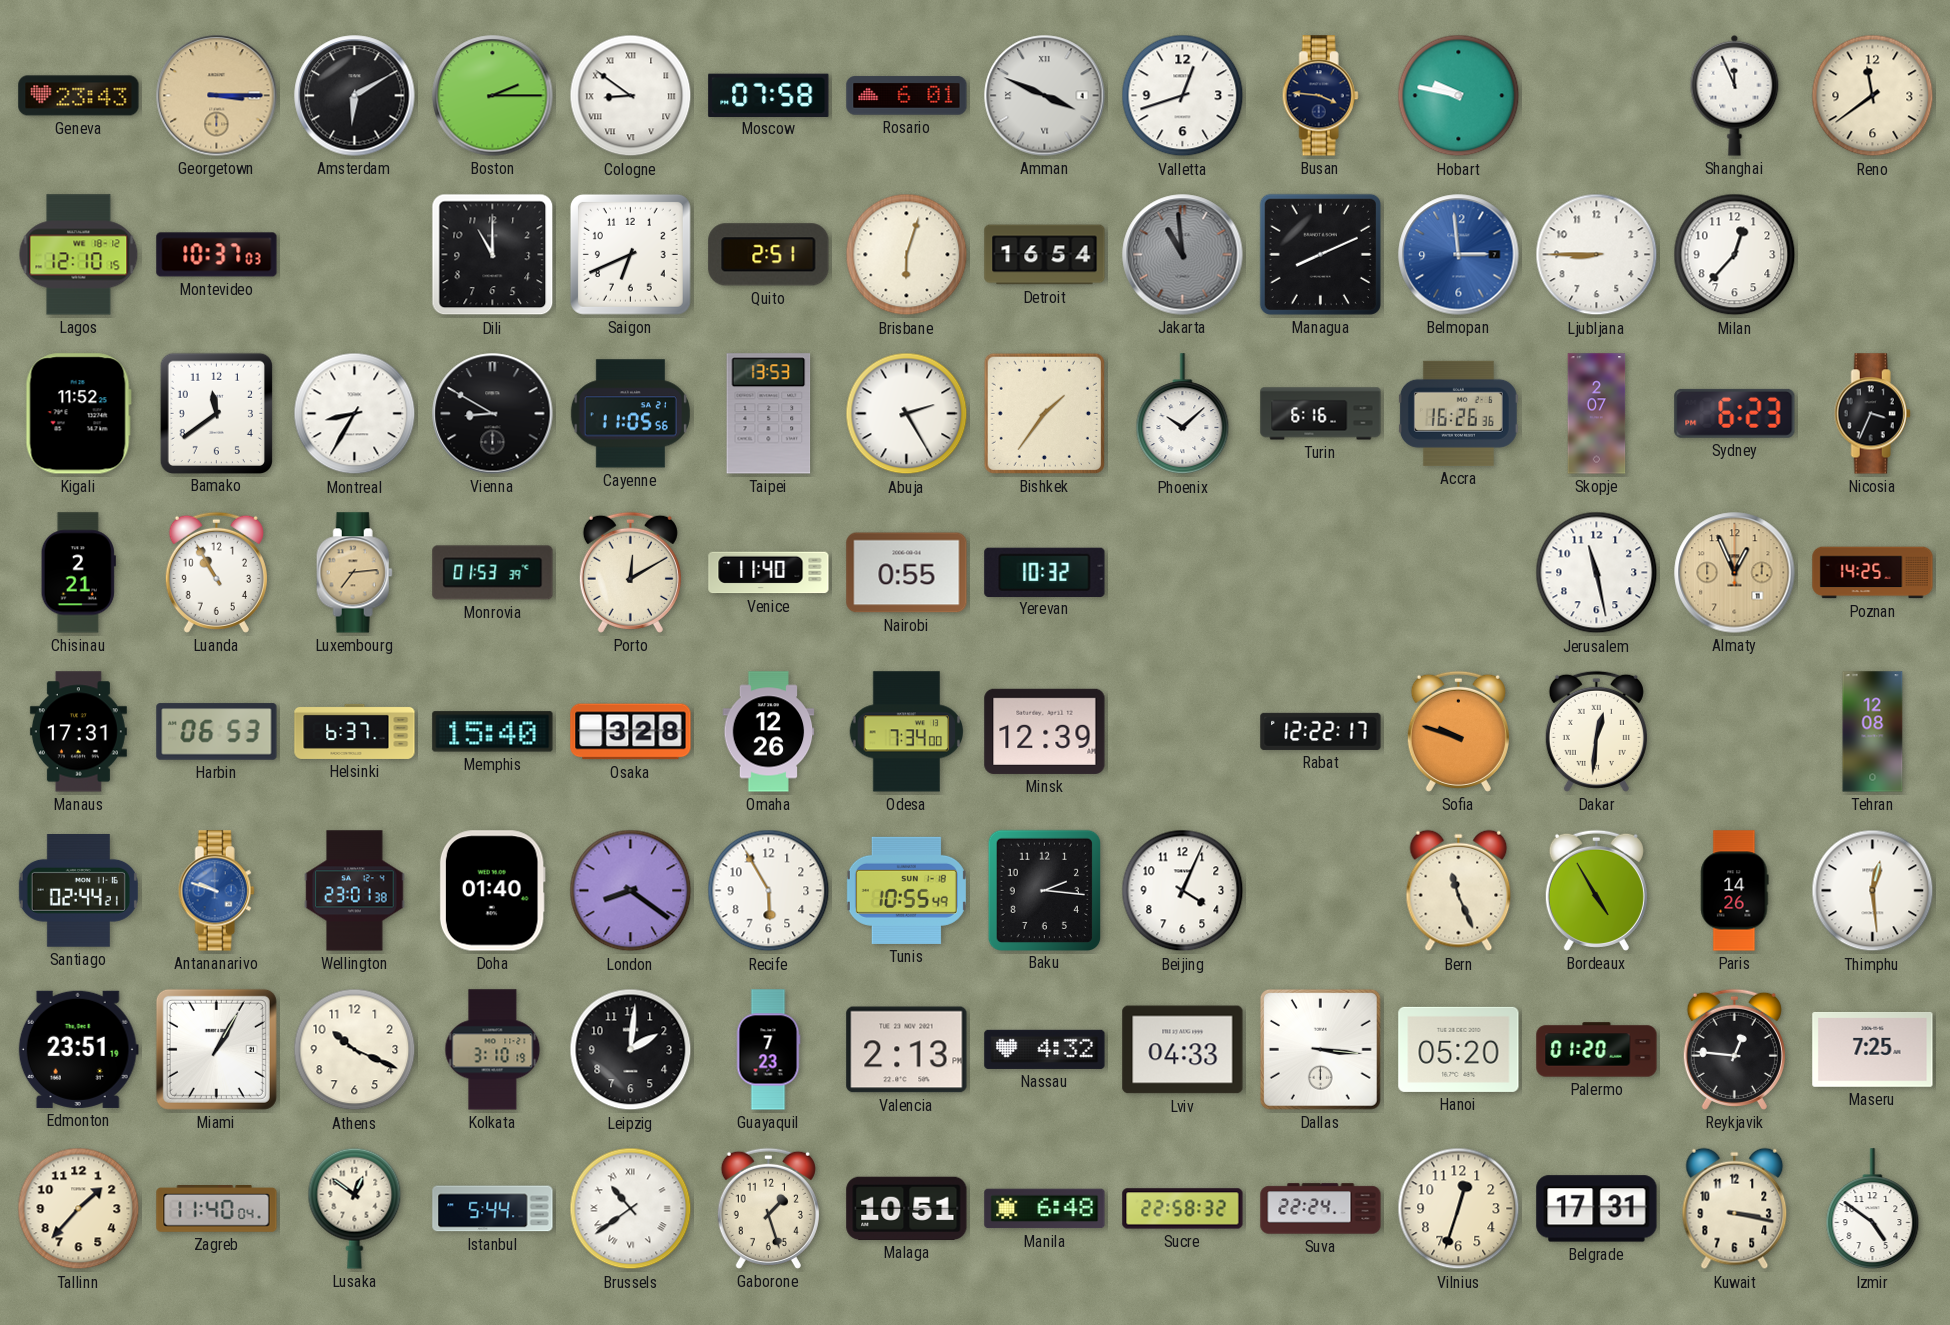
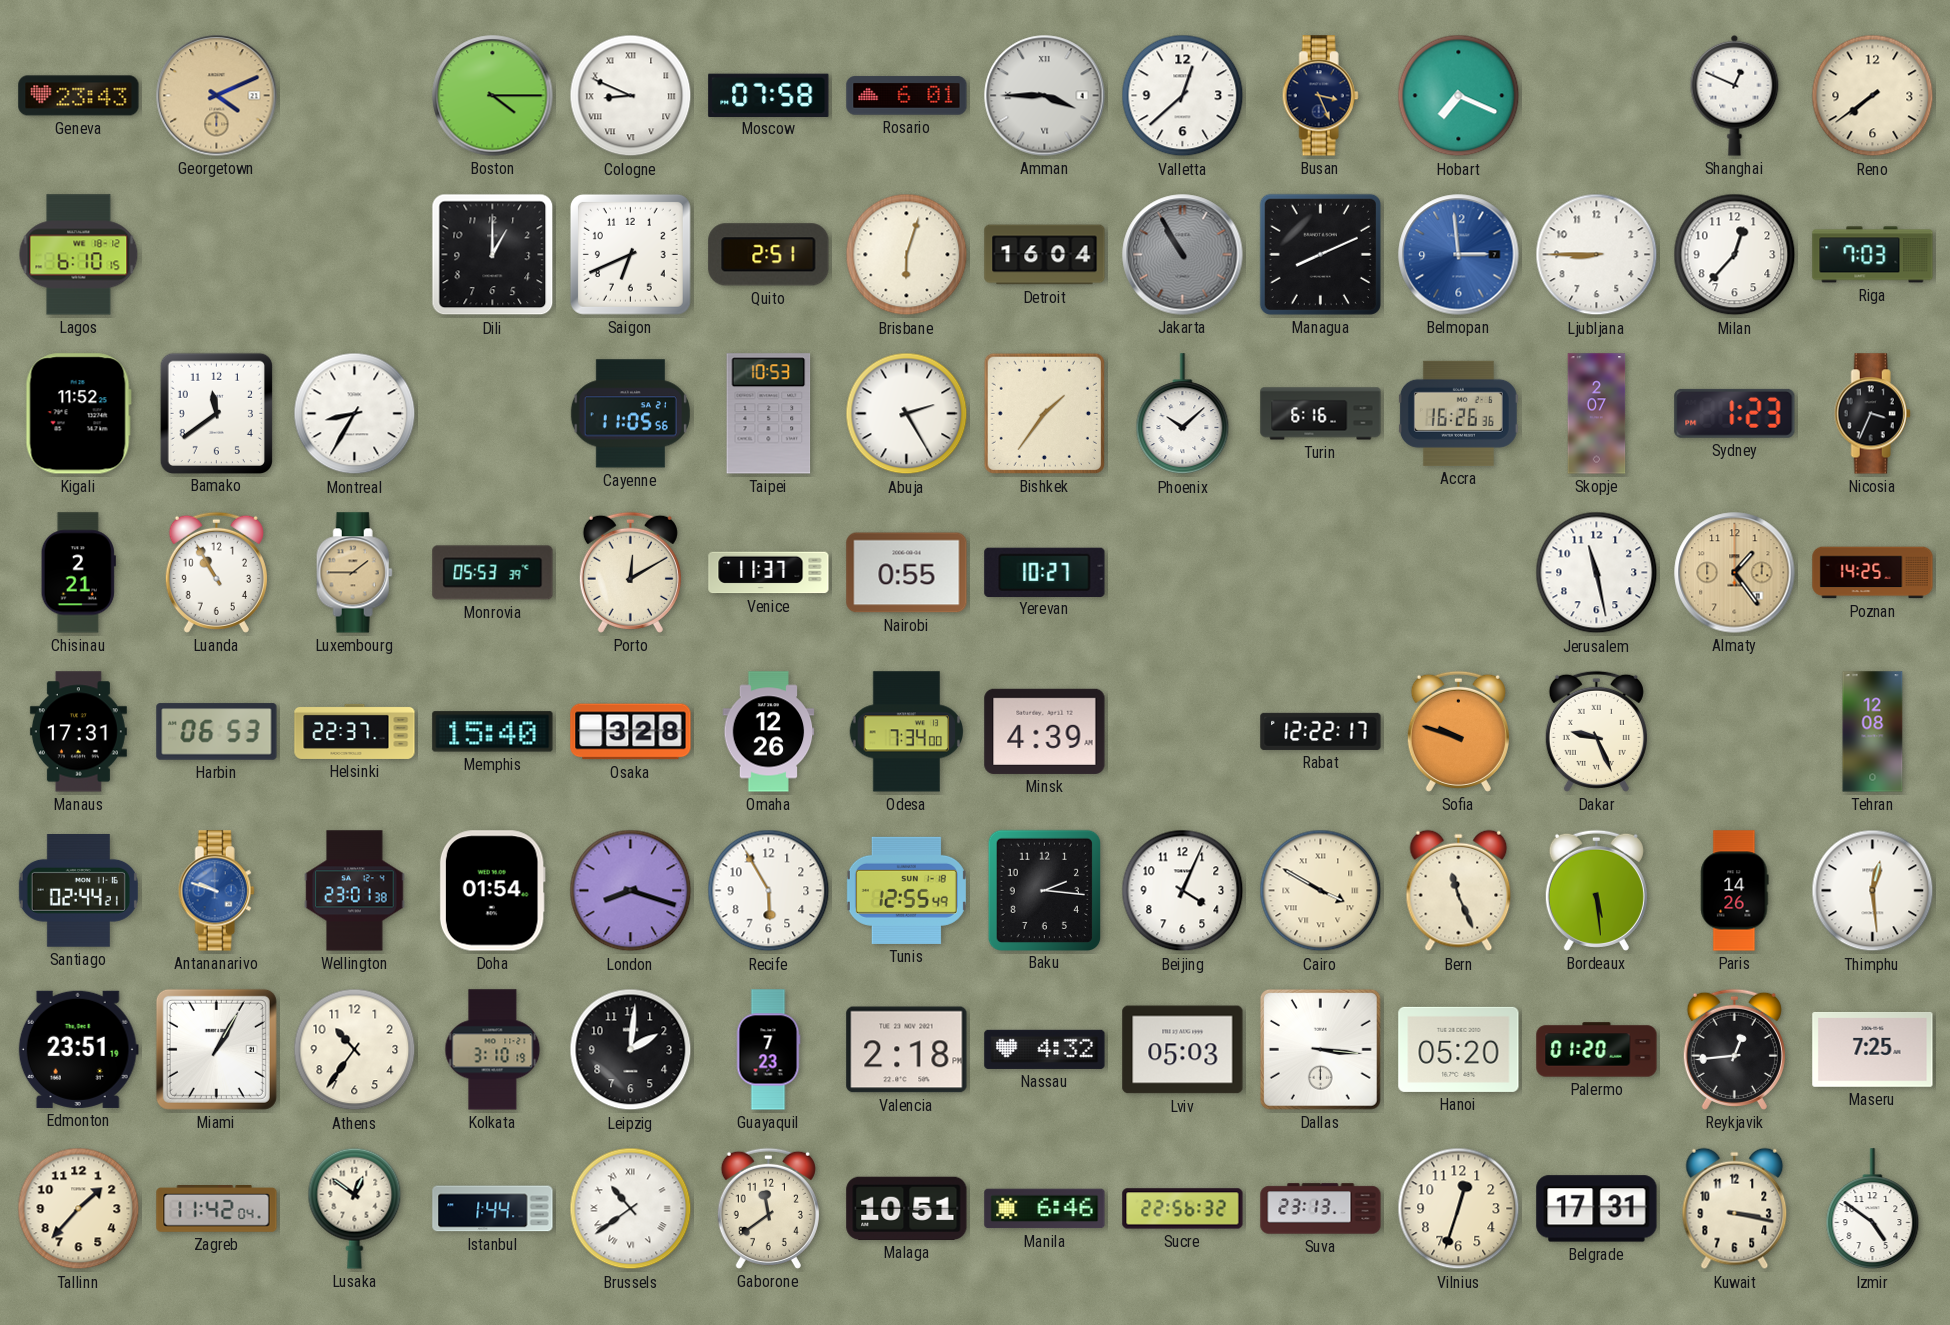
Georgetown: 3:15 -> 4:11
Amsterdam: 6:10 -> none
Boston: 2:15 -> 4:15
Cologne: 8:51 -> 8:49
Amman: 3:49 -> 3:45
Valletta: 12:42 -> 12:38
Busan: 3:46 -> 3:26
Hobart: 9:47 -> 7:19
Shanghai: 11:56 -> 12:49
Reno: 11:39 -> 7:39
Lagos: 12:10 -> 6:10
Montevideo: 10:37 -> none
Dili: 11:00 -> 1:00
Detroit: 16:54 -> 16:04
Jakarta: 10:59 -> 10:55
Riga: none -> 7:03
Vienna: 8:50 -> none
Taipei: 13:53 -> 10:53
Sydney: 6:23 -> 1:23
Luxembourg: 7:14 -> 1:45
Monrovia: 01:53 -> 05:53
Venice: 11:40 -> 11:37
Yerevan: 10:32 -> 10:27
Almaty: 12:56 -> 1:24
Helsinki: 6:37 -> 22:37
Minsk: 12:39 -> 4:39
Dakar: 12:31 -> 9:26
Doha: 01:40 -> 01:54
London: 8:21 -> 8:18
Tunis: 10:55 -> 12:55
Cairo: none -> 3:50
Bordeaux: 4:55 -> 5:29
Athens: 10:19 -> 10:36
Valencia: 2:13 -> 2:18
Lviv: 04:33 -> 05:03
Reykjavik: 12:46 -> 12:44
Zagreb: 11:40 -> 11:42
Istanbul: 5:44 -> 1:44
Gaborone: 1:27 -> 11:39
Manila: 6:48 -> 6:46
Sucre: 22:58 -> 22:56
Suva: 22:24 -> 23:13
